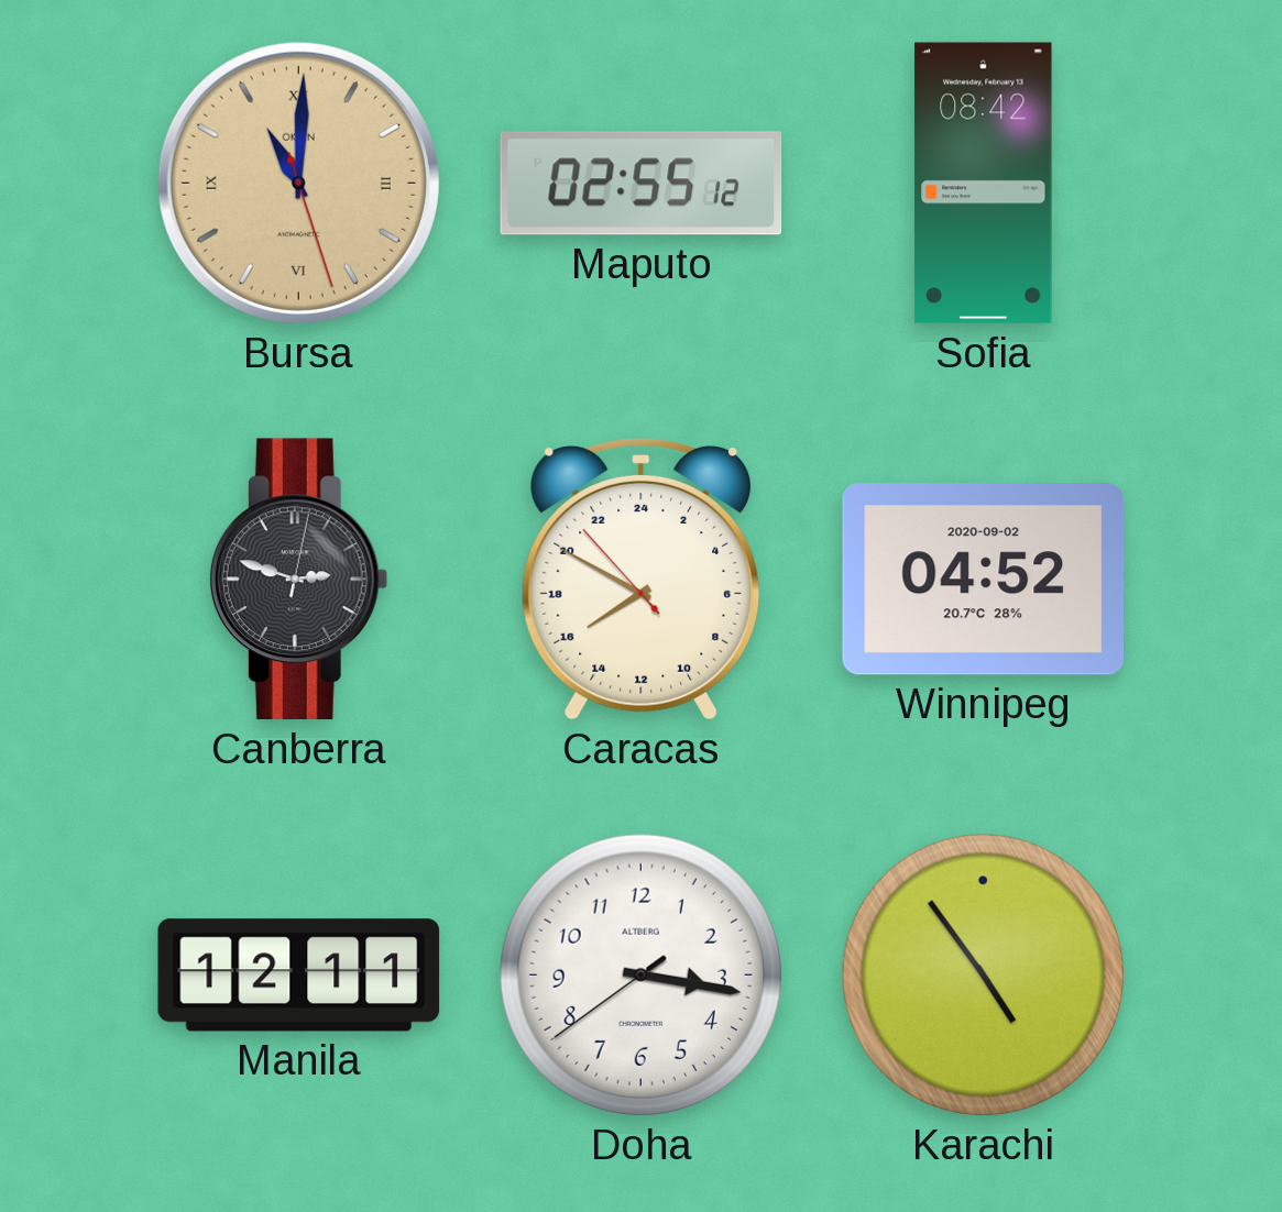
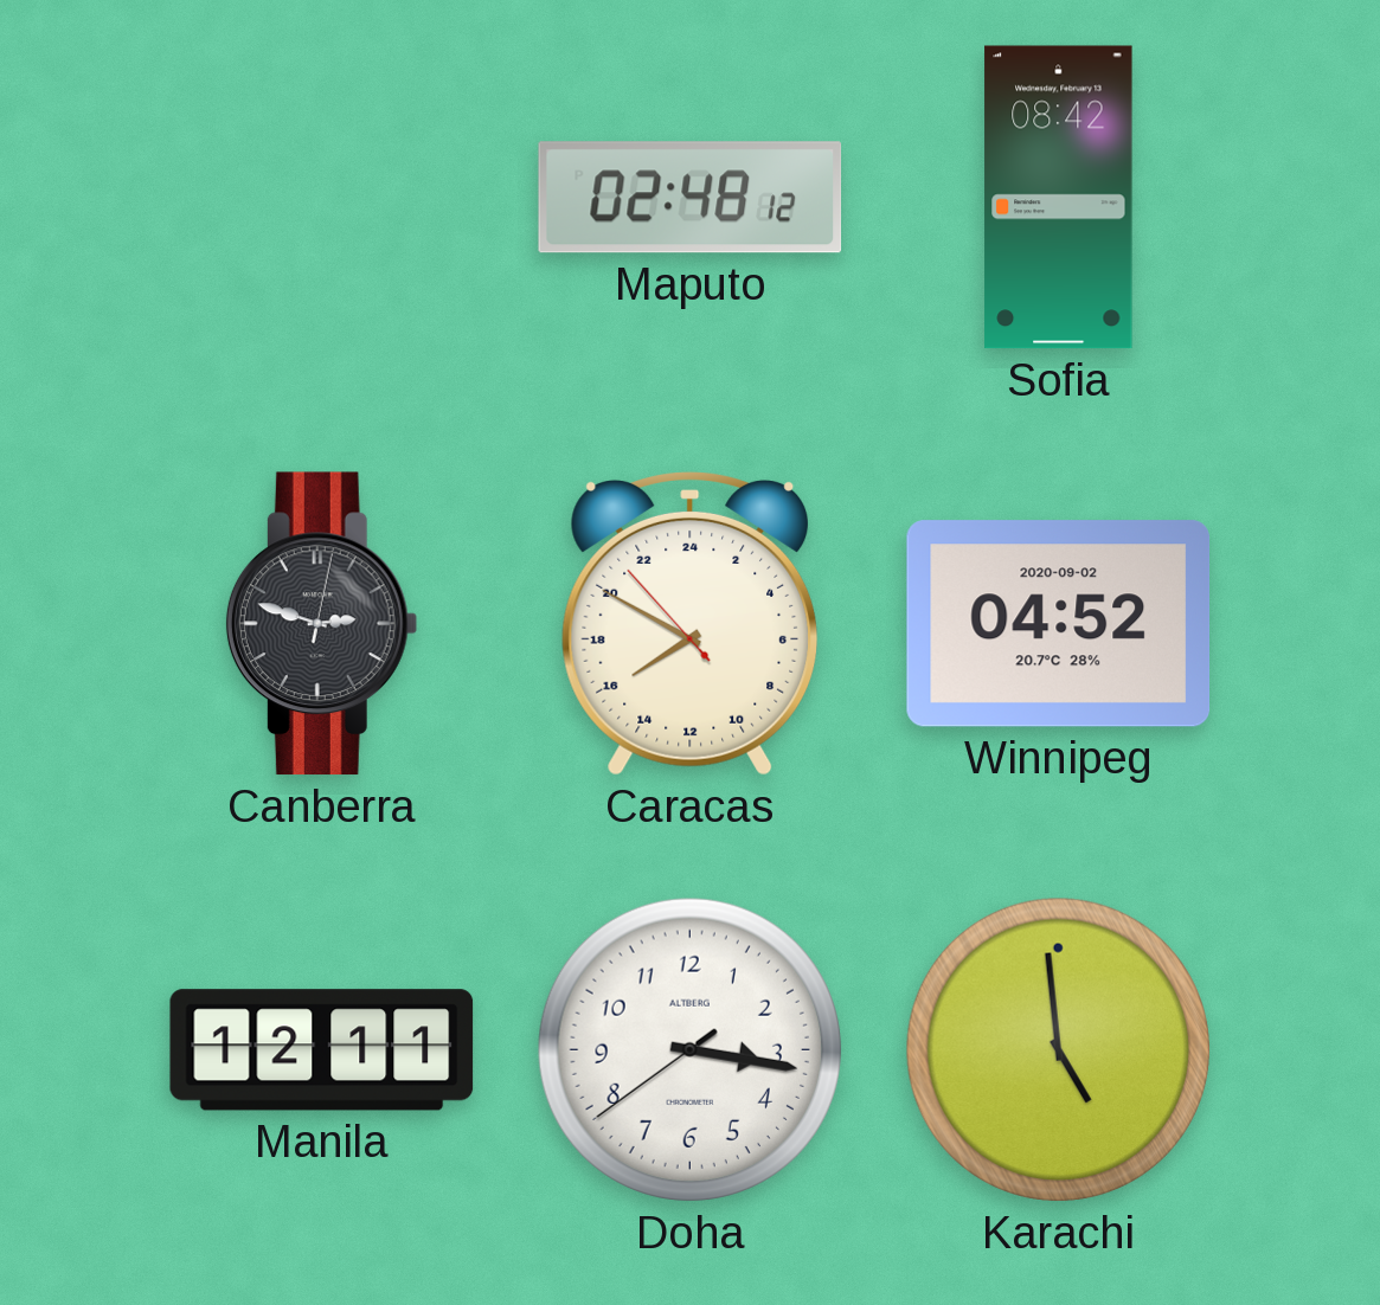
Bursa: 11:00 -> none
Maputo: 02:55 -> 02:48
Karachi: 4:54 -> 4:59
